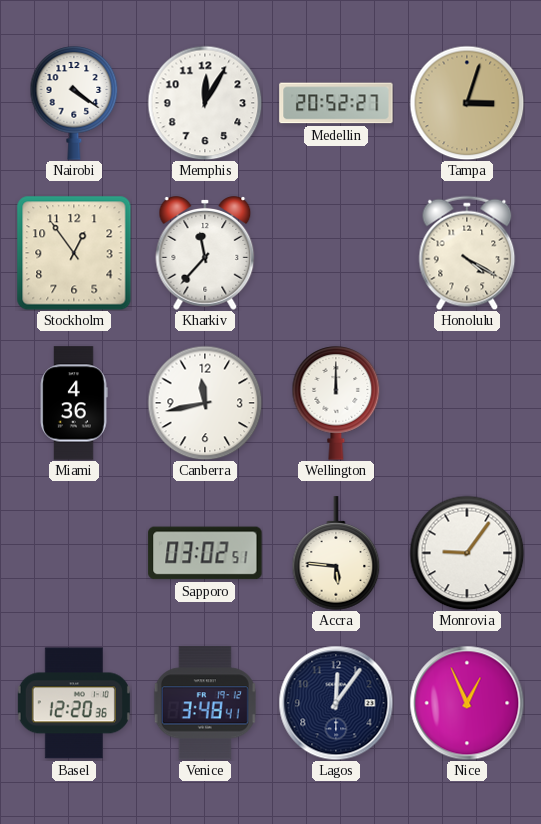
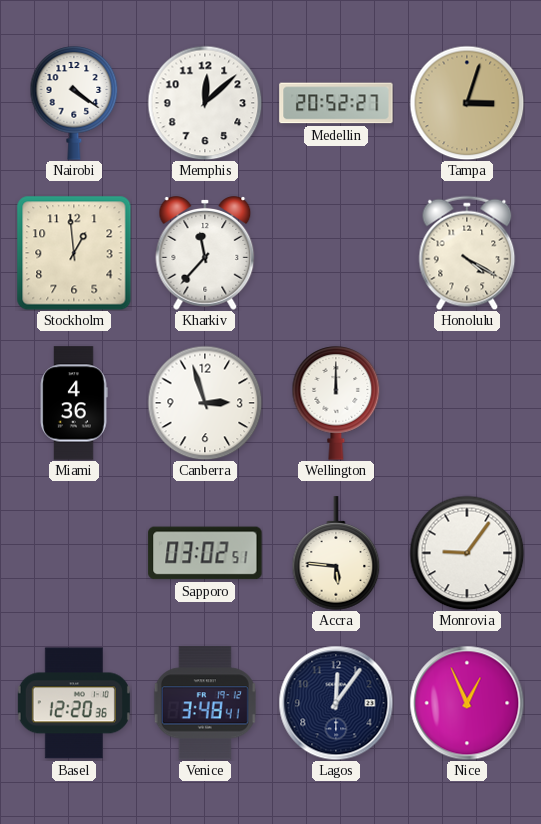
Memphis: 12:05 -> 12:08
Stockholm: 12:54 -> 12:59
Canberra: 11:43 -> 2:57
